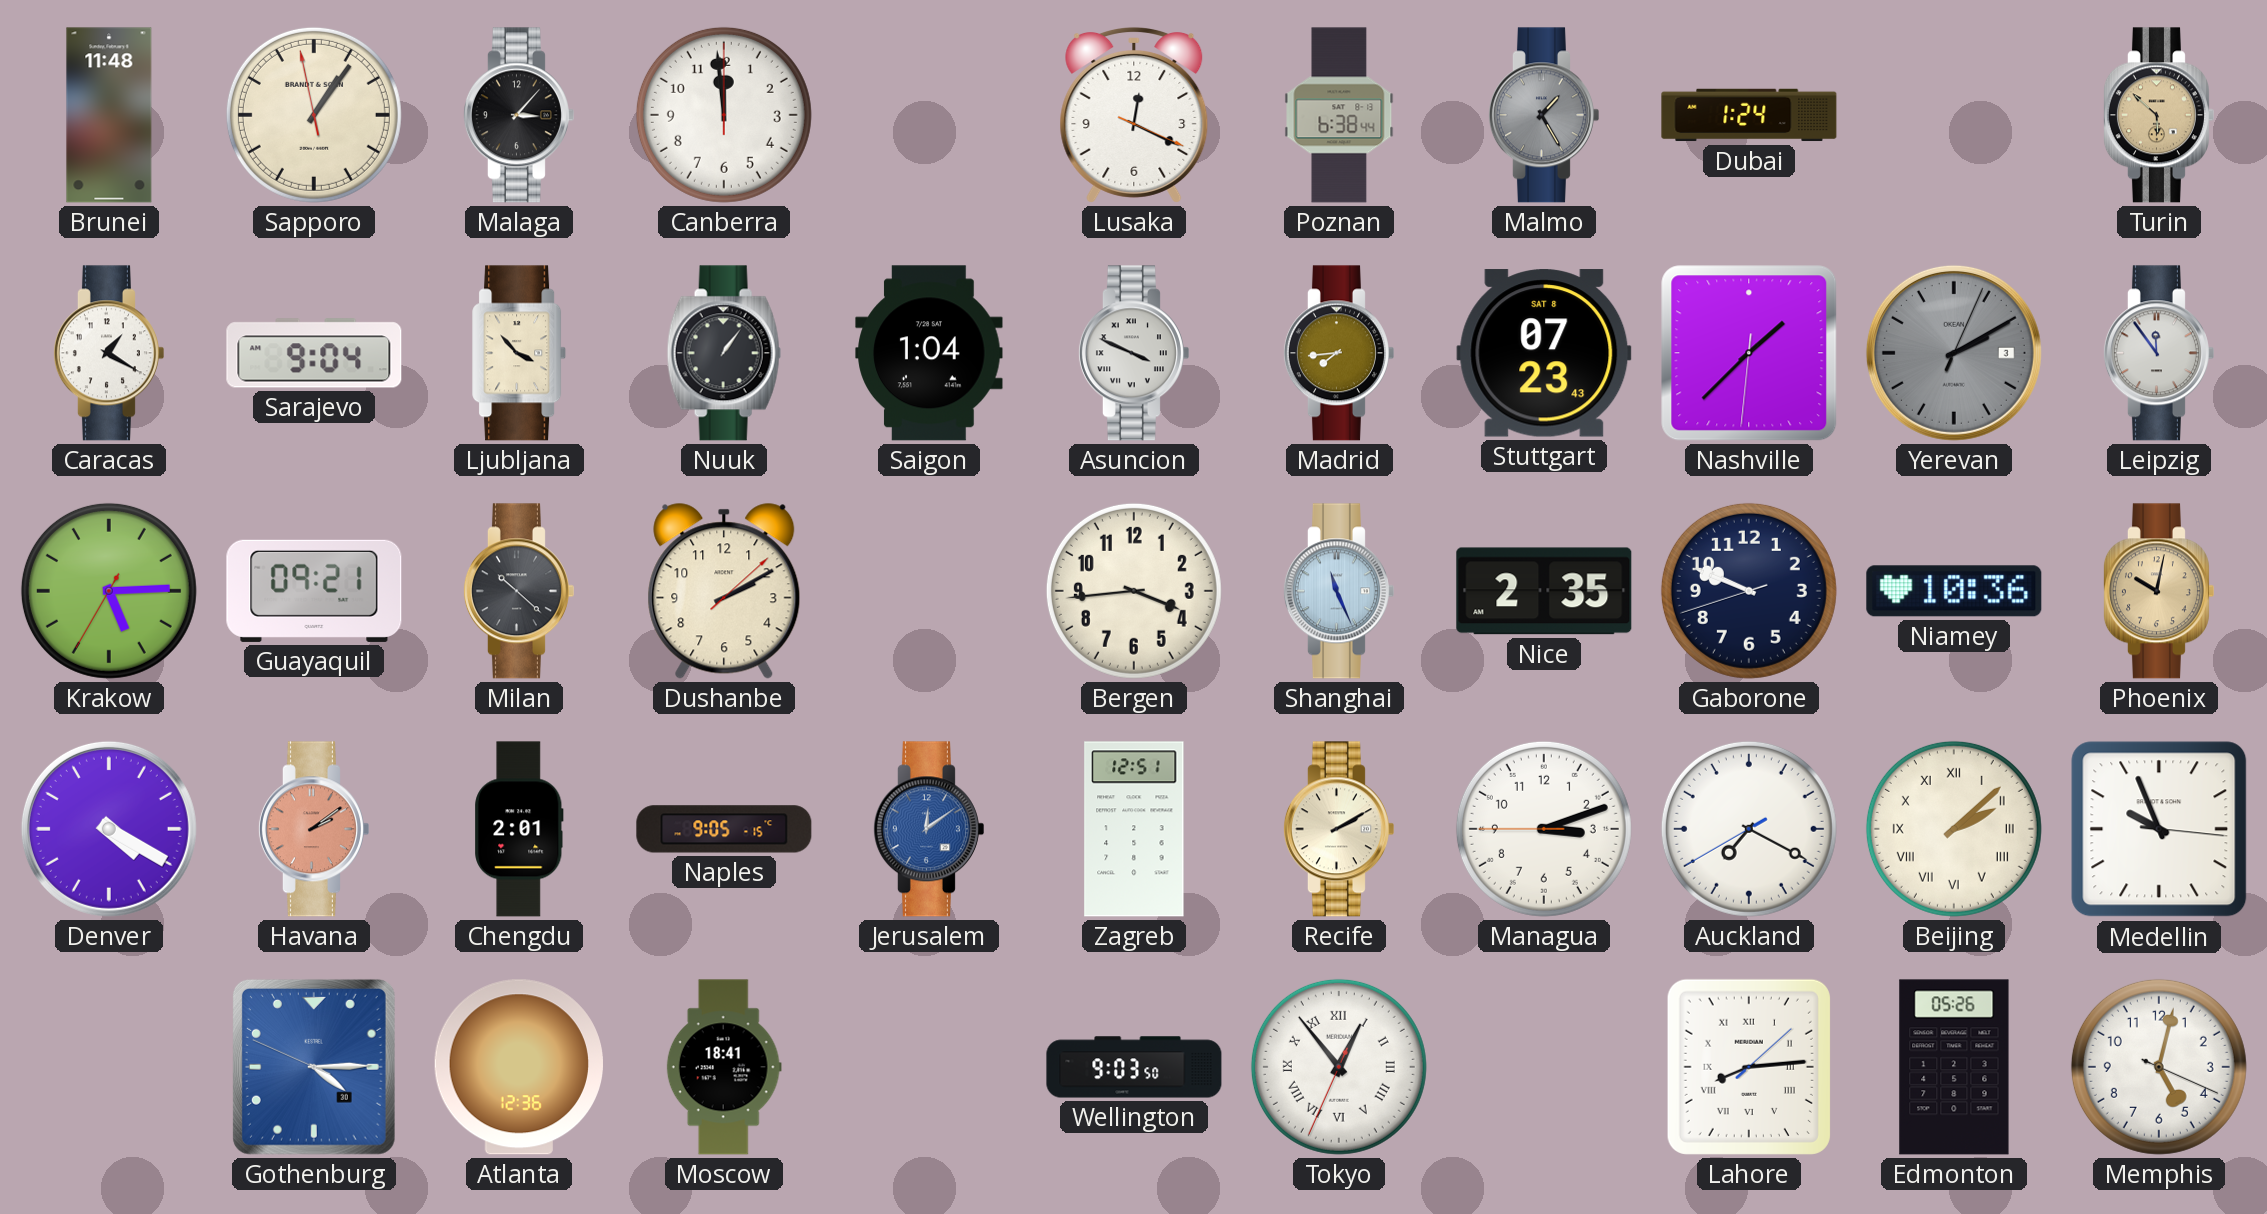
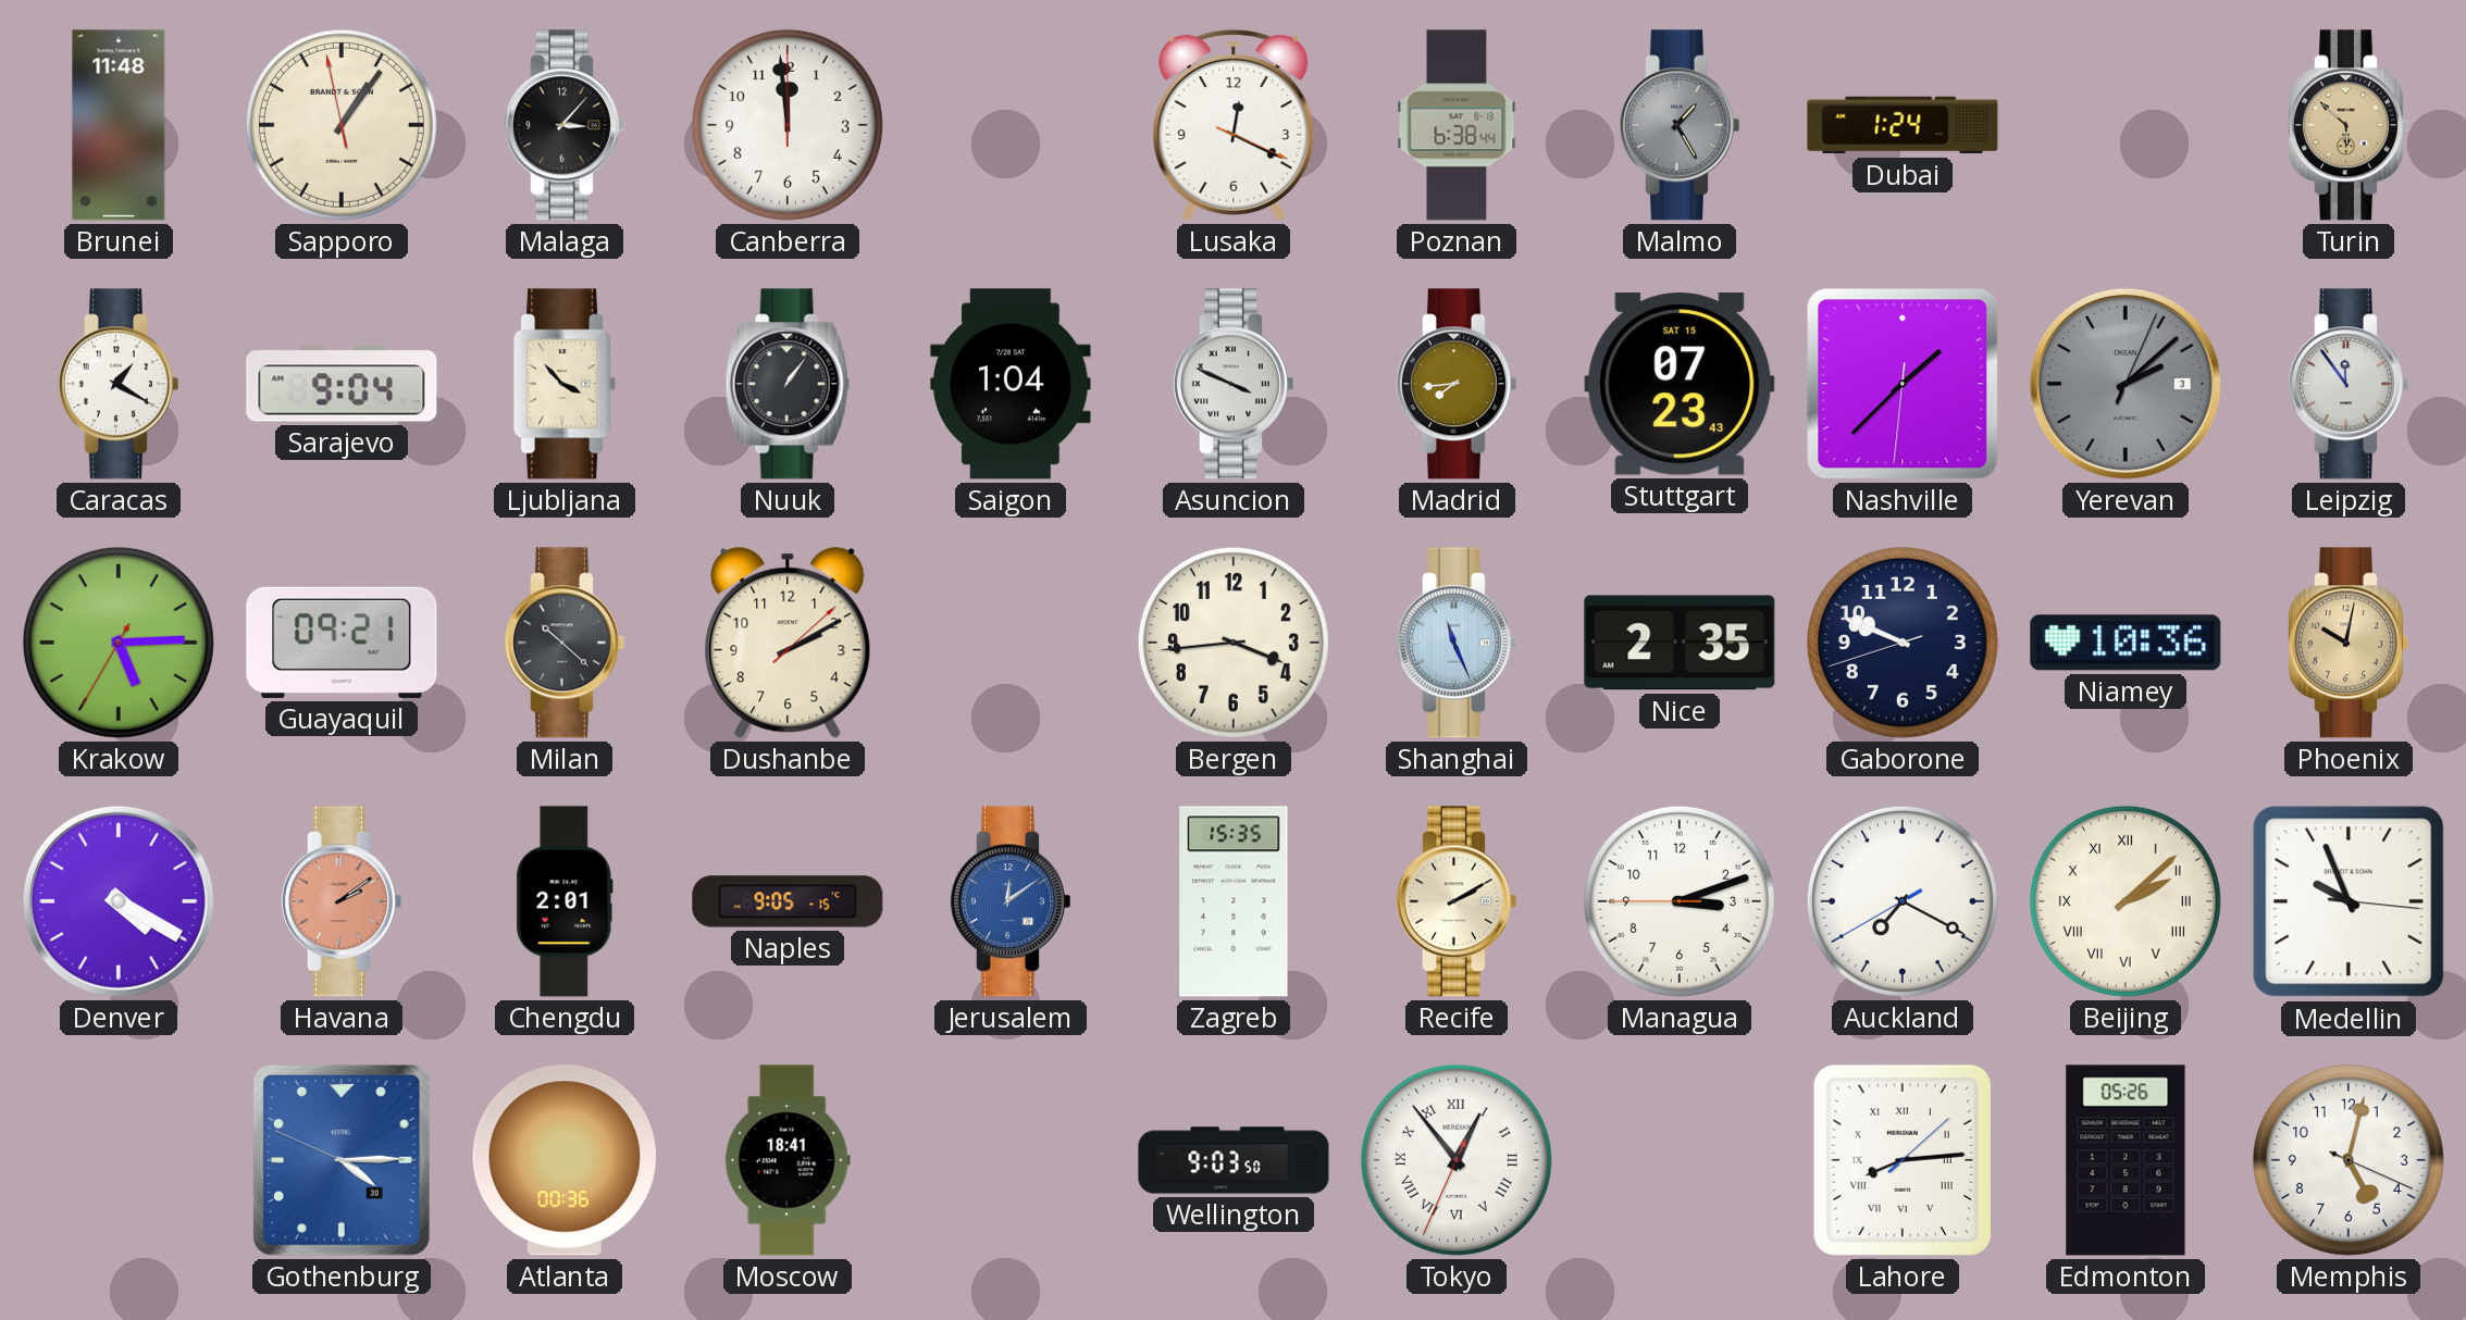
Stuttgart date: SAT 8 -> SAT 15
Yerevan: 2:10 -> 2:08
Zagreb: 12:51 -> 15:35
Atlanta: 12:36 -> 00:36
